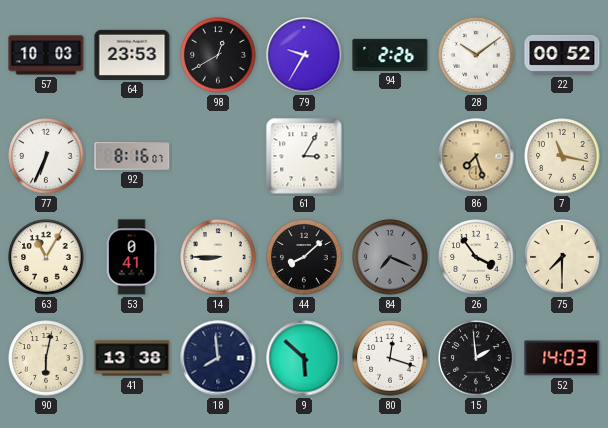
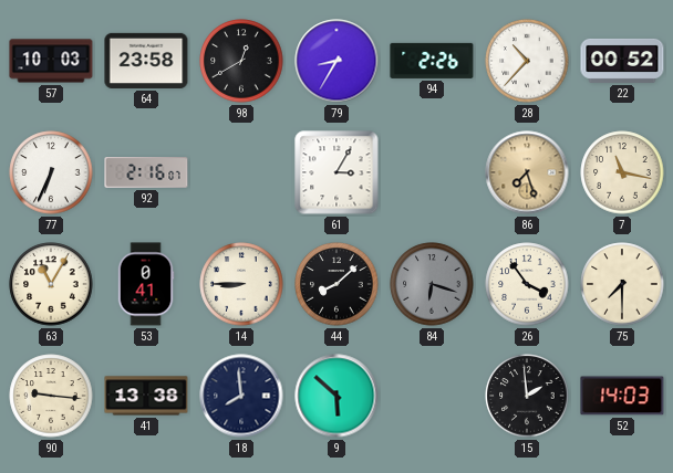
64: 23:53 -> 23:58
79: 9:35 -> 8:35
28: 10:09 -> 10:37
92: 8:16 -> 2:16
84: 7:19 -> 6:18
90: 6:02 -> 9:16
80: 12:18 -> none
